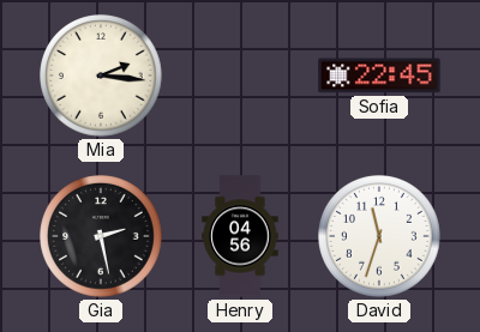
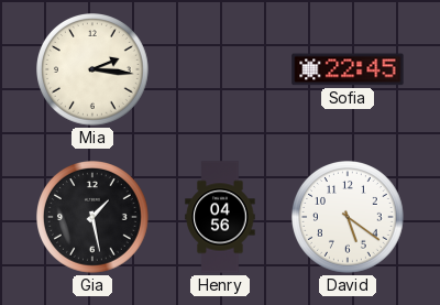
Gia: 2:28 -> 1:28
David: 11:33 -> 5:21
